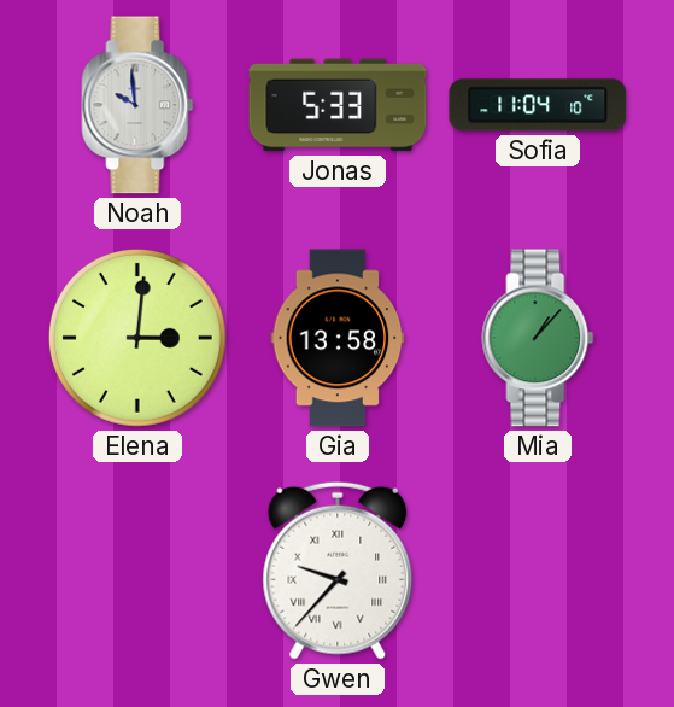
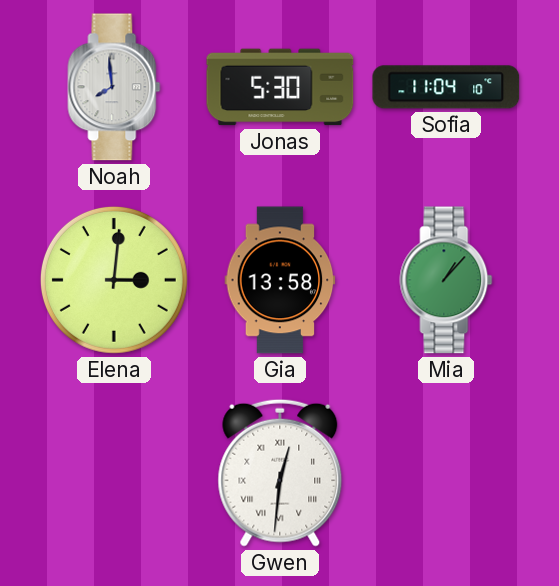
Noah: 9:59 -> 7:59
Jonas: 5:33 -> 5:30
Gwen: 9:37 -> 12:31
